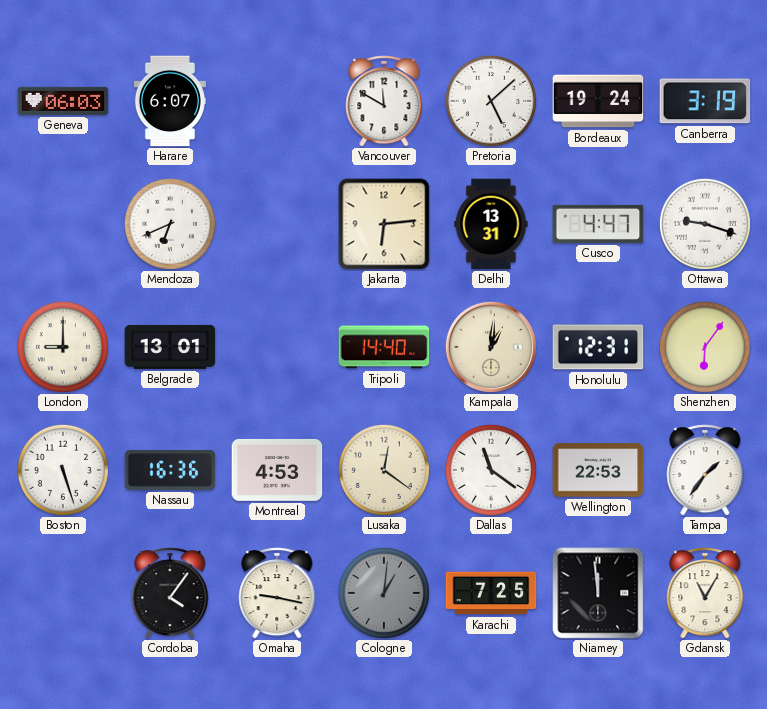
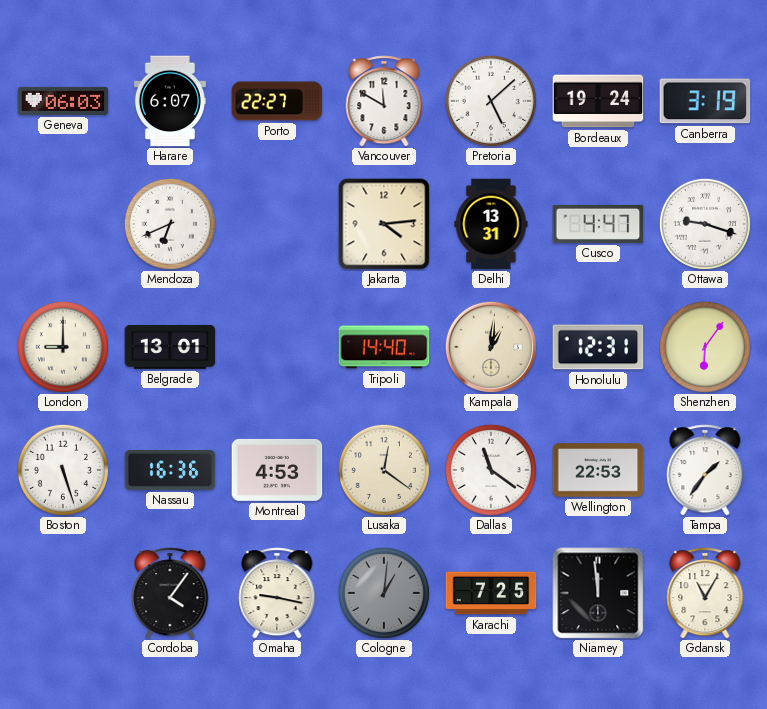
Porto: none -> 22:27
Jakarta: 6:14 -> 4:14
